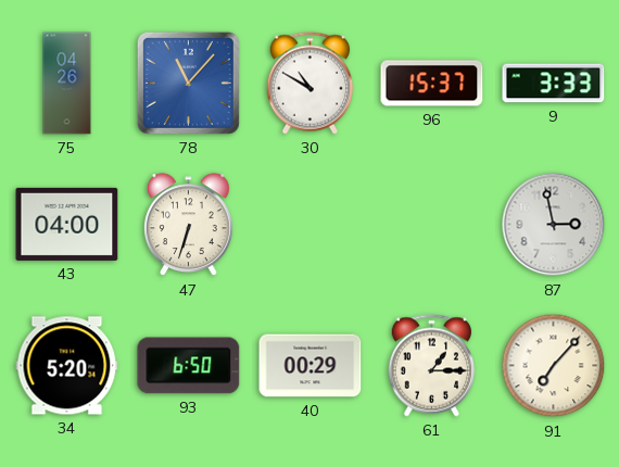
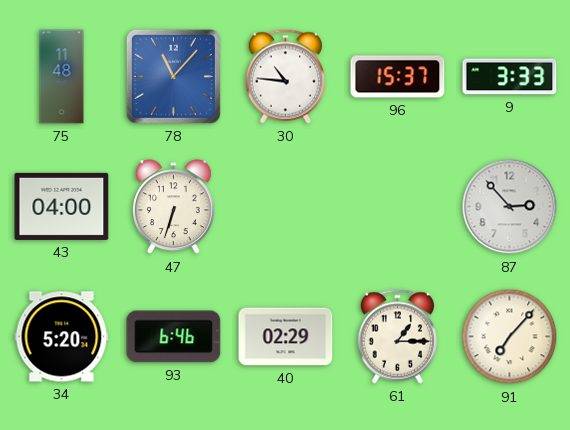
75: 04:26 -> 11:48
30: 10:50 -> 10:46
87: 2:58 -> 2:53
93: 6:50 -> 6:46
40: 00:29 -> 02:29
